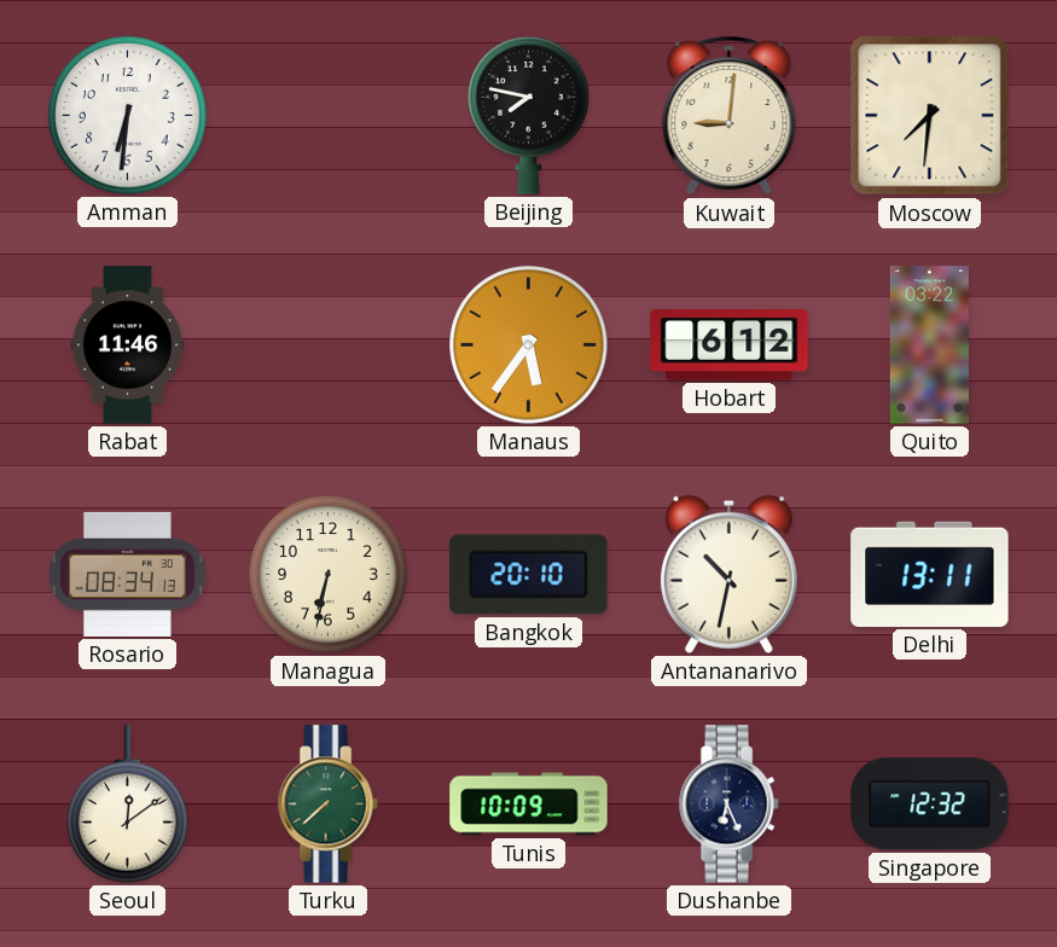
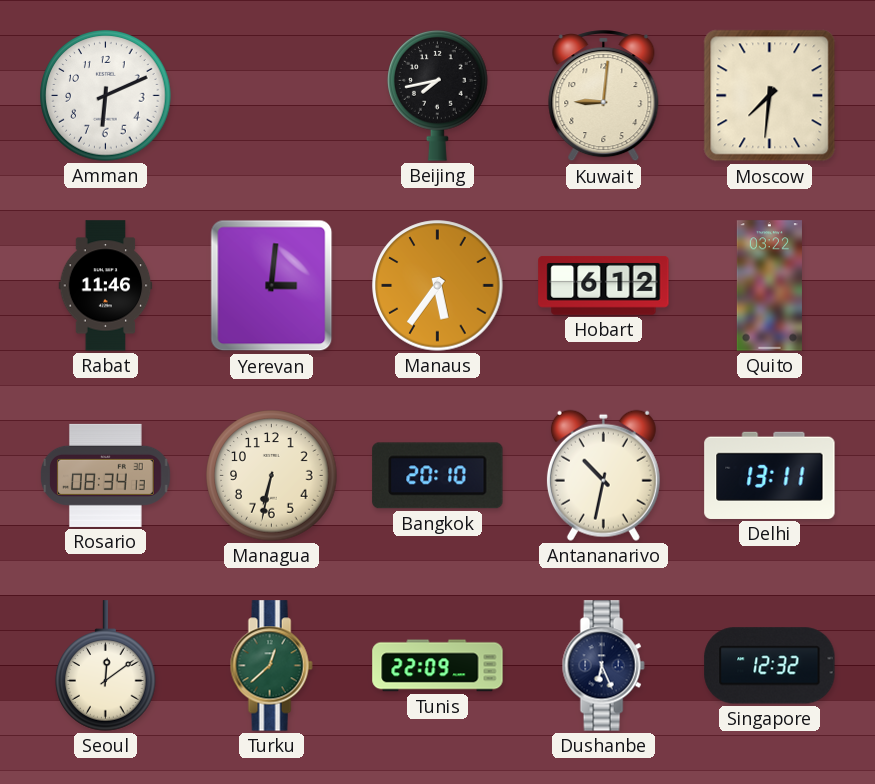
Amman: 6:31 -> 6:11
Beijing: 7:47 -> 7:43
Yerevan: none -> 3:01
Turku: 7:38 -> 12:38
Tunis: 10:09 -> 22:09
